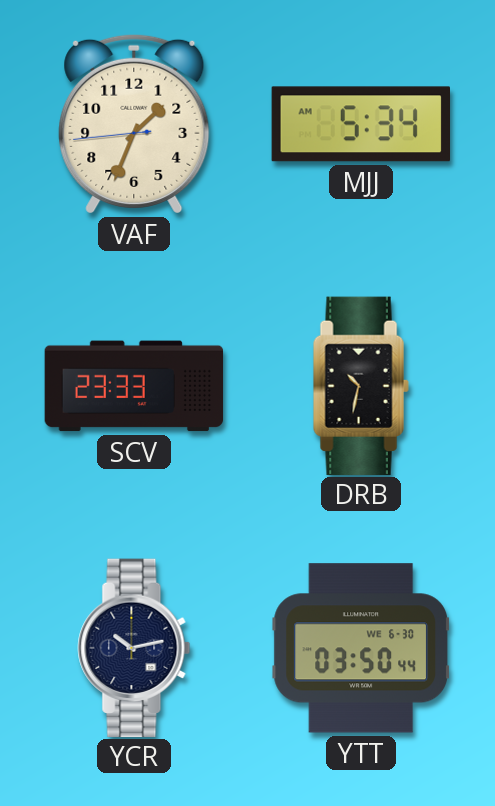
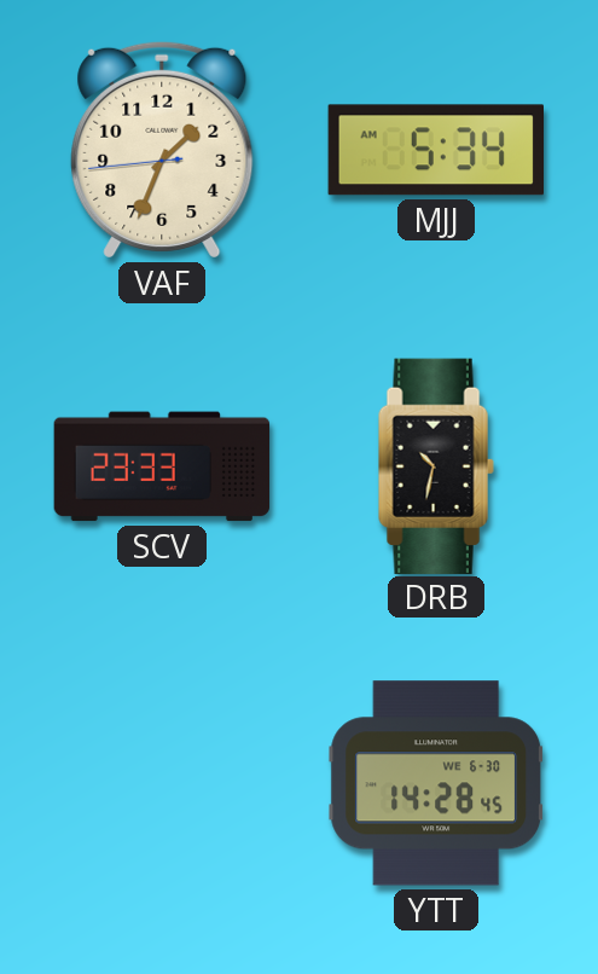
YCR: 10:13 -> none
YTT: 03:50 -> 14:28
